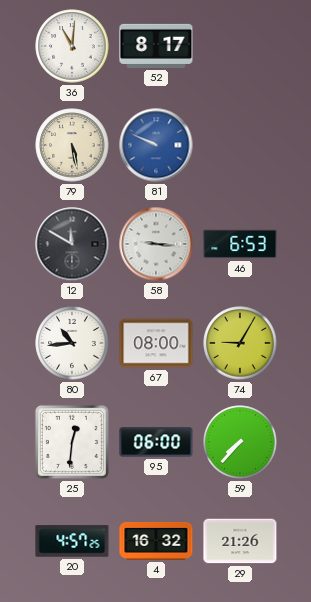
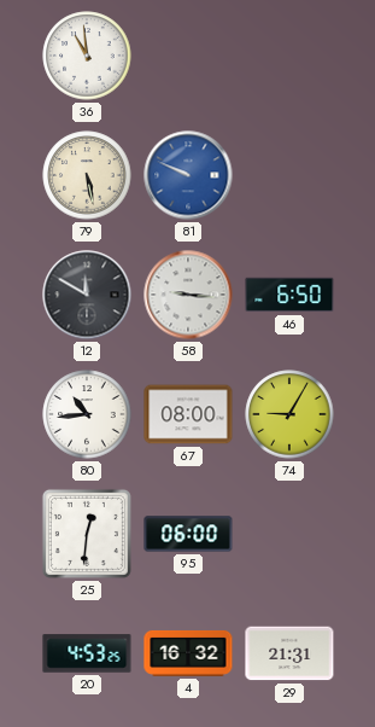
36: 11:01 -> 10:59
52: 8:17 -> none
46: 6:53 -> 6:50
59: 7:37 -> none
20: 4:57 -> 4:53
29: 21:26 -> 21:31
